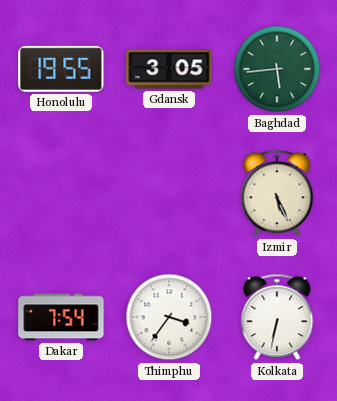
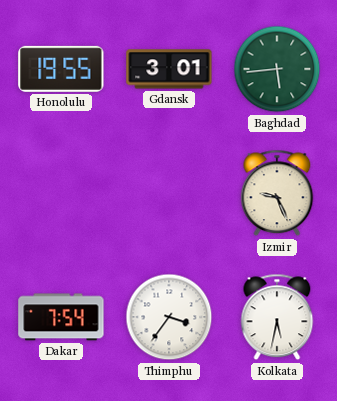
Gdansk: 3:05 -> 3:01
Izmir: 5:26 -> 9:26
Kolkata: 6:32 -> 5:32
